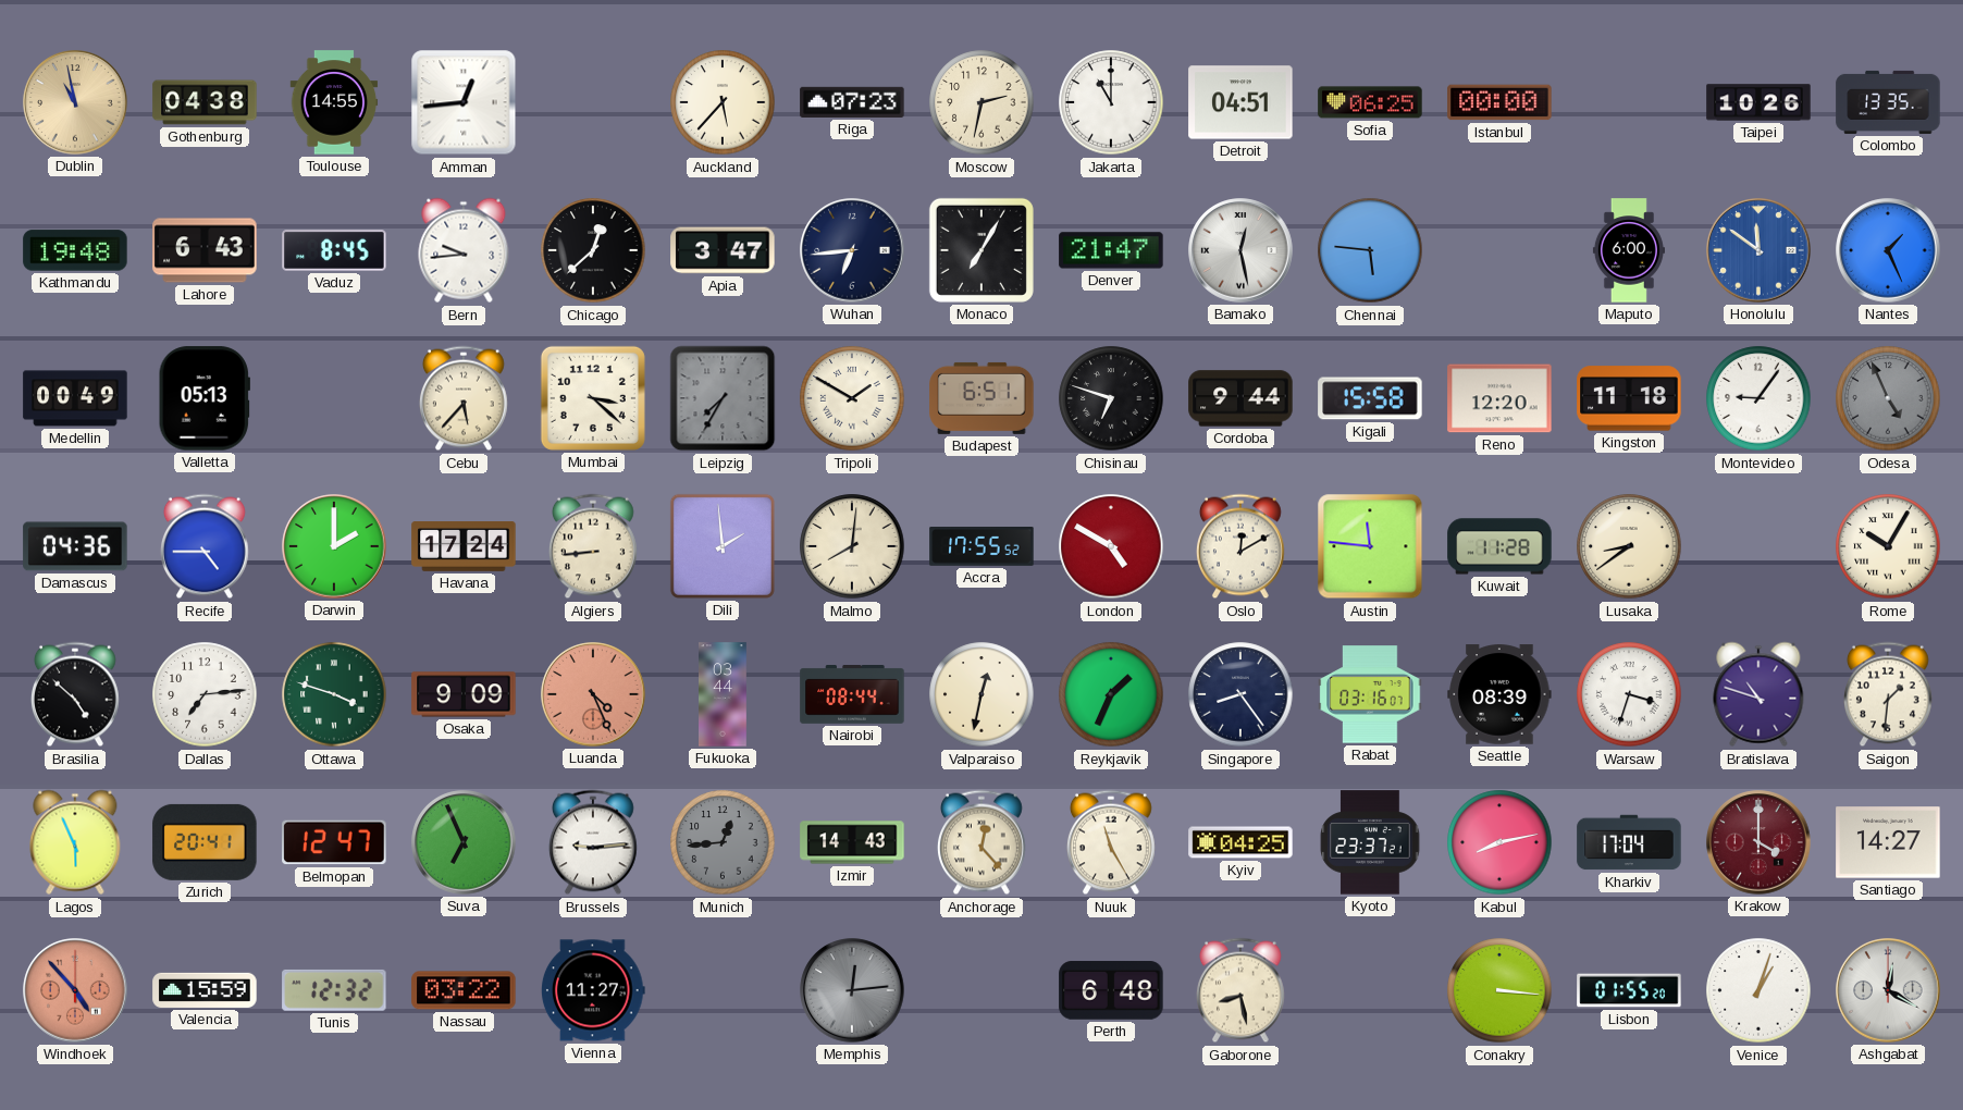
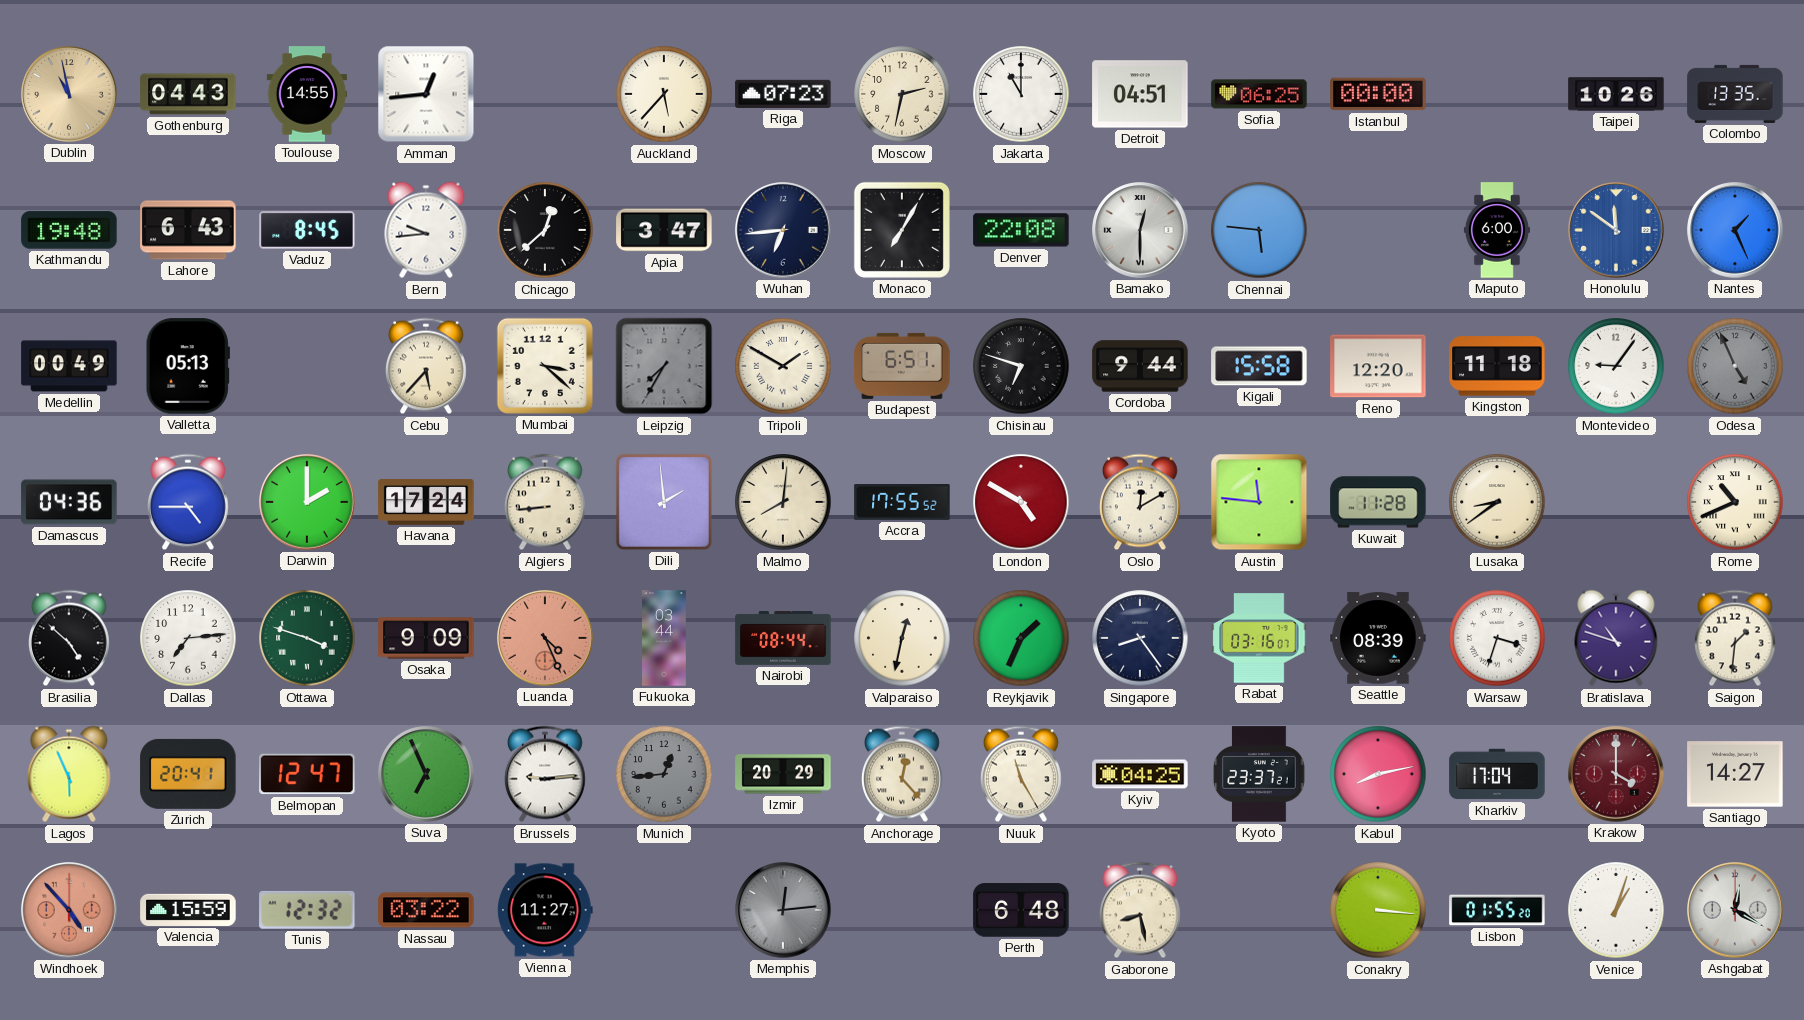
Gothenburg: 04:38 -> 04:43
Denver: 21:47 -> 22:08
Bamako: 12:28 -> 12:30
Rome: 10:05 -> 10:41
Izmir: 14:43 -> 20:29
